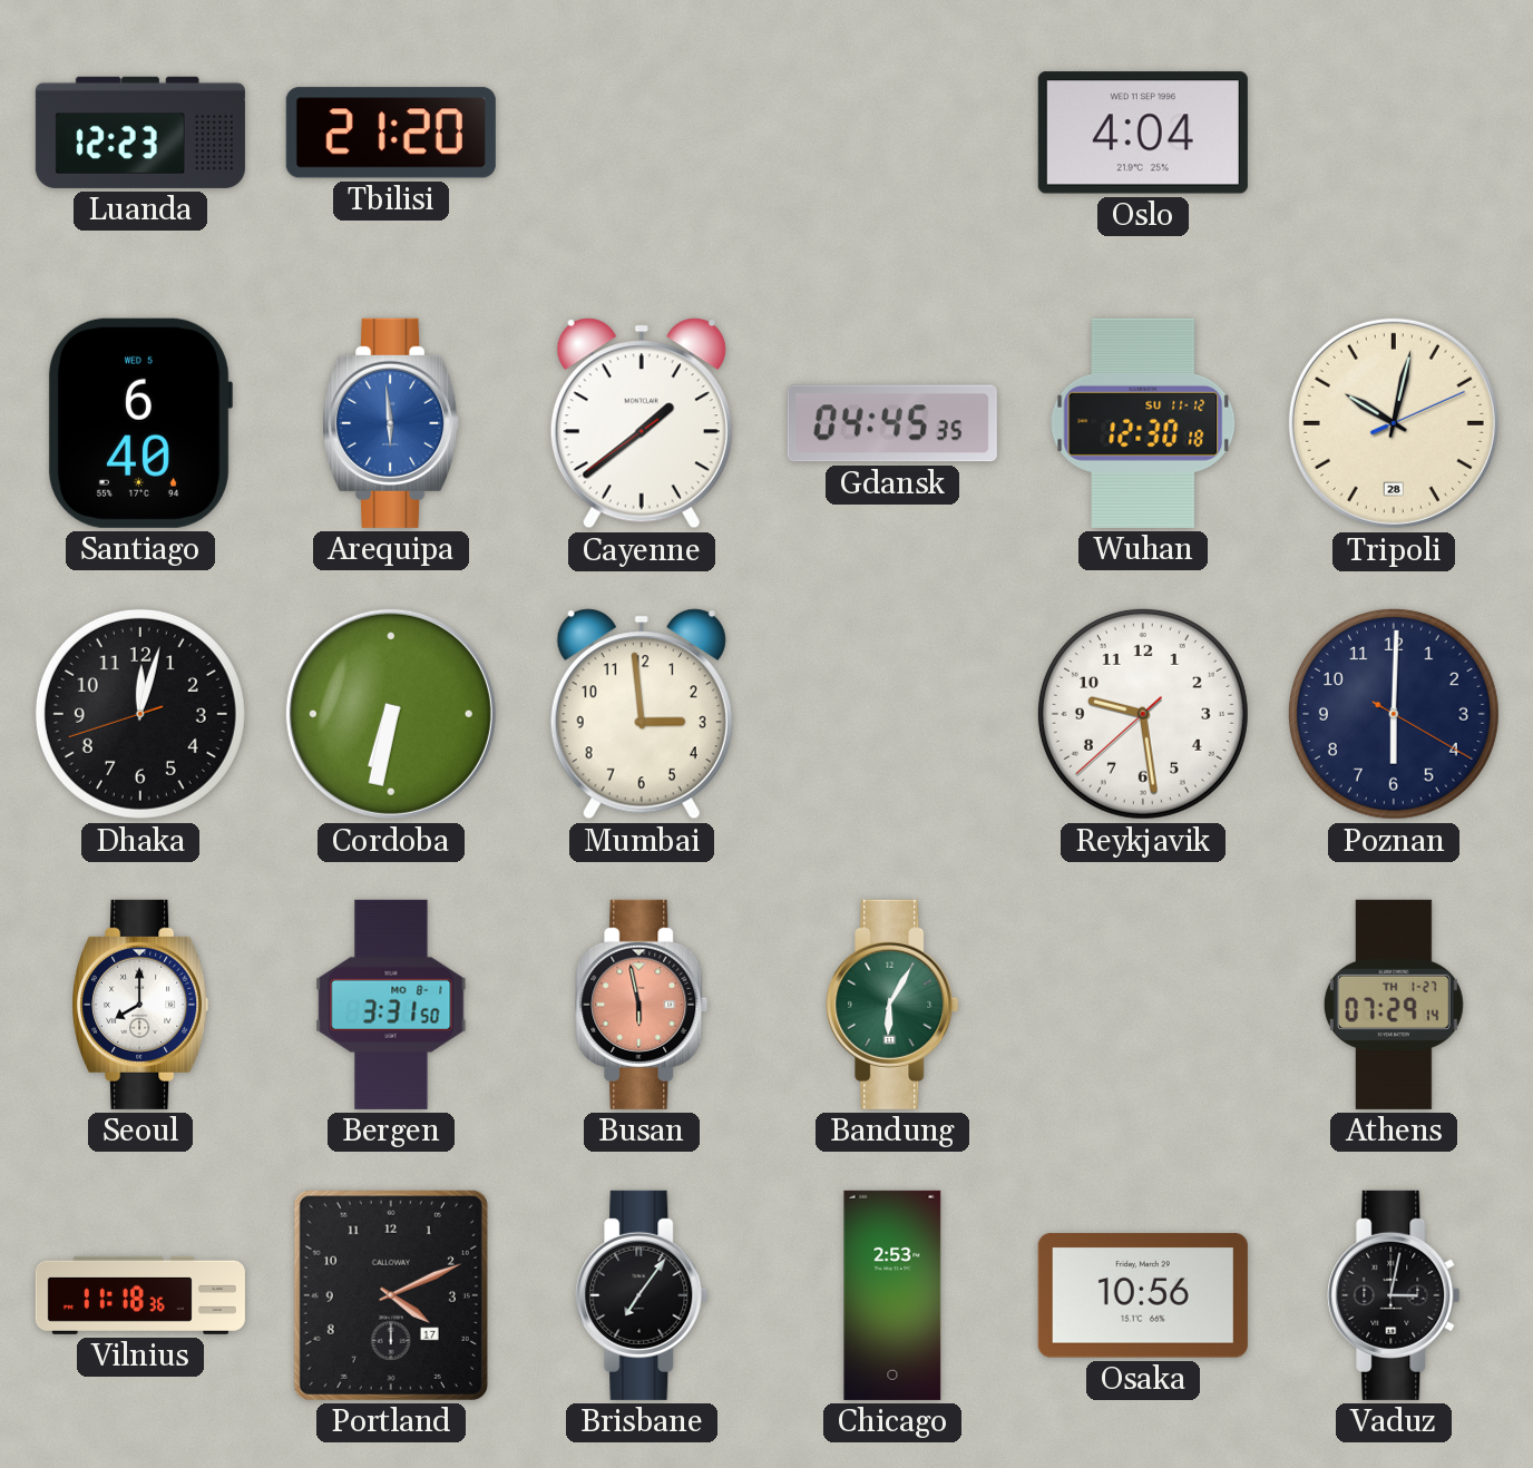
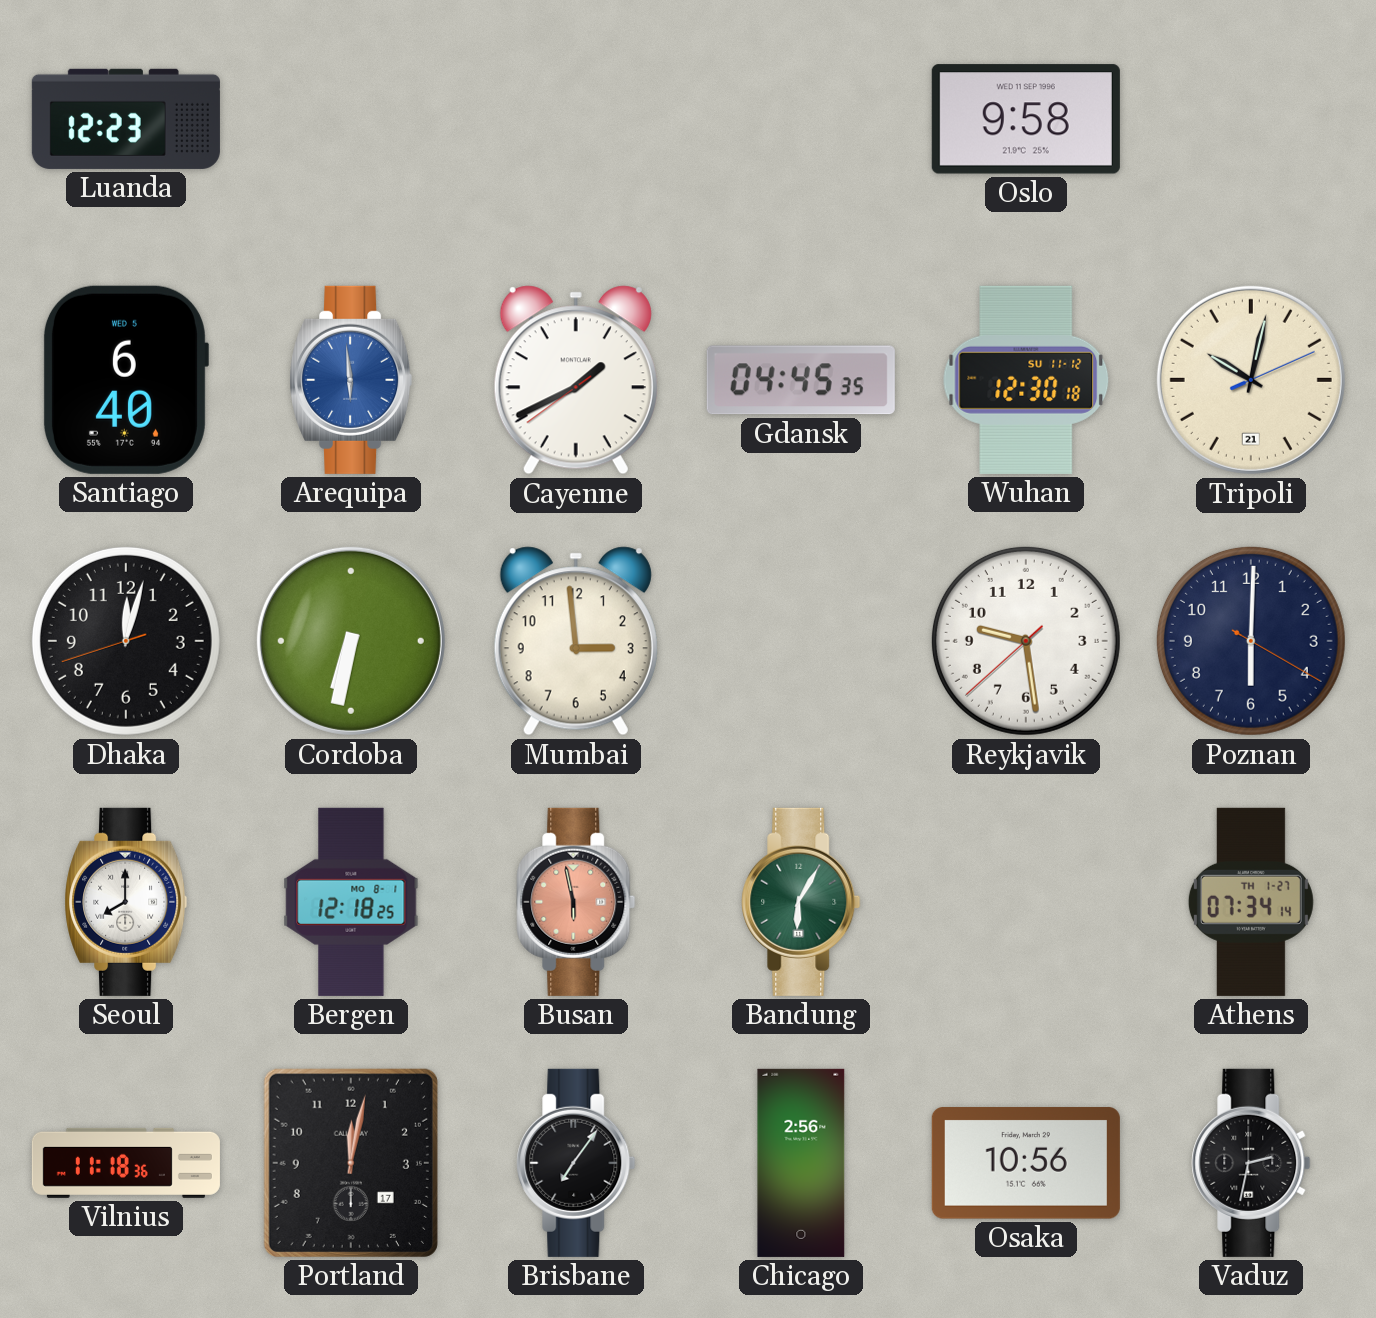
Tbilisi: 21:20 -> none
Oslo: 4:04 -> 9:58
Cayenne: 1:38 -> 1:40
Tripoli date: 28 -> 21
Bergen: 3:31 -> 12:18
Athens: 07:29 -> 07:34
Portland: 4:11 -> 12:02
Chicago: 2:53 -> 2:56
Vaduz: 3:02 -> 2:32
